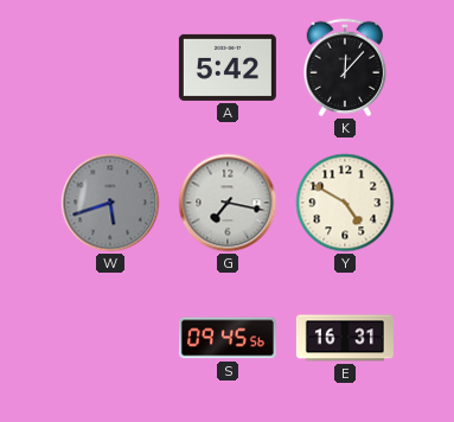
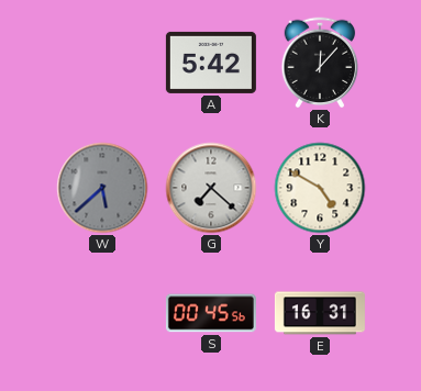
W: 5:42 -> 5:38
G: 7:17 -> 7:22
S: 09:45 -> 00:45
